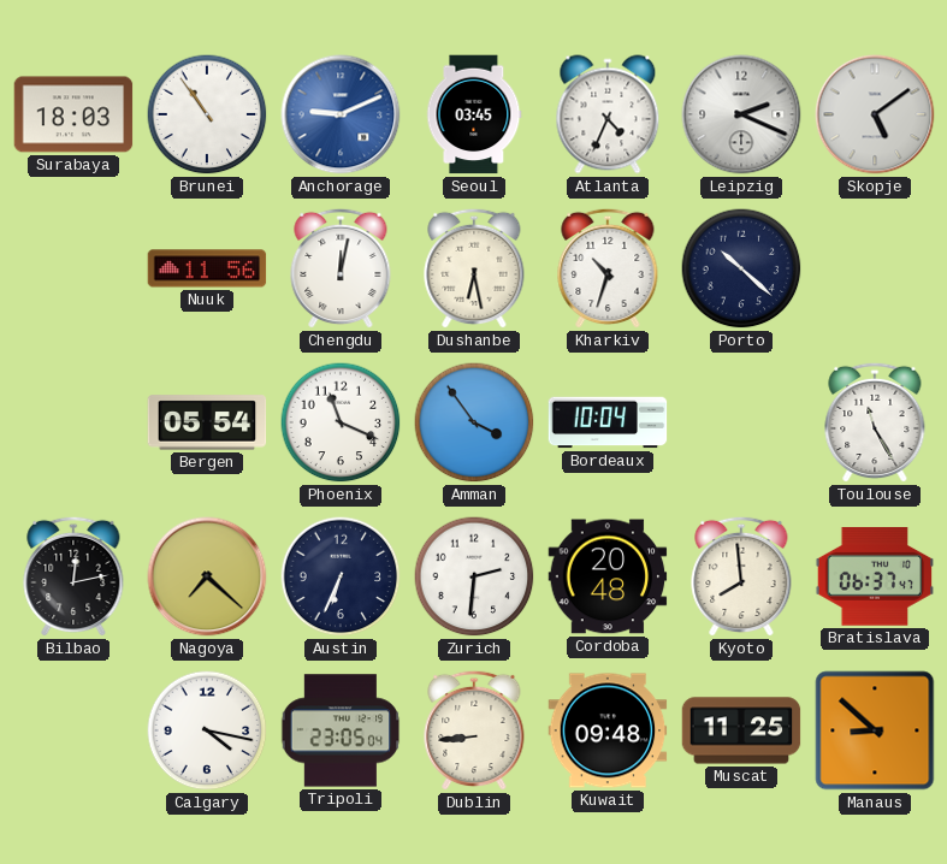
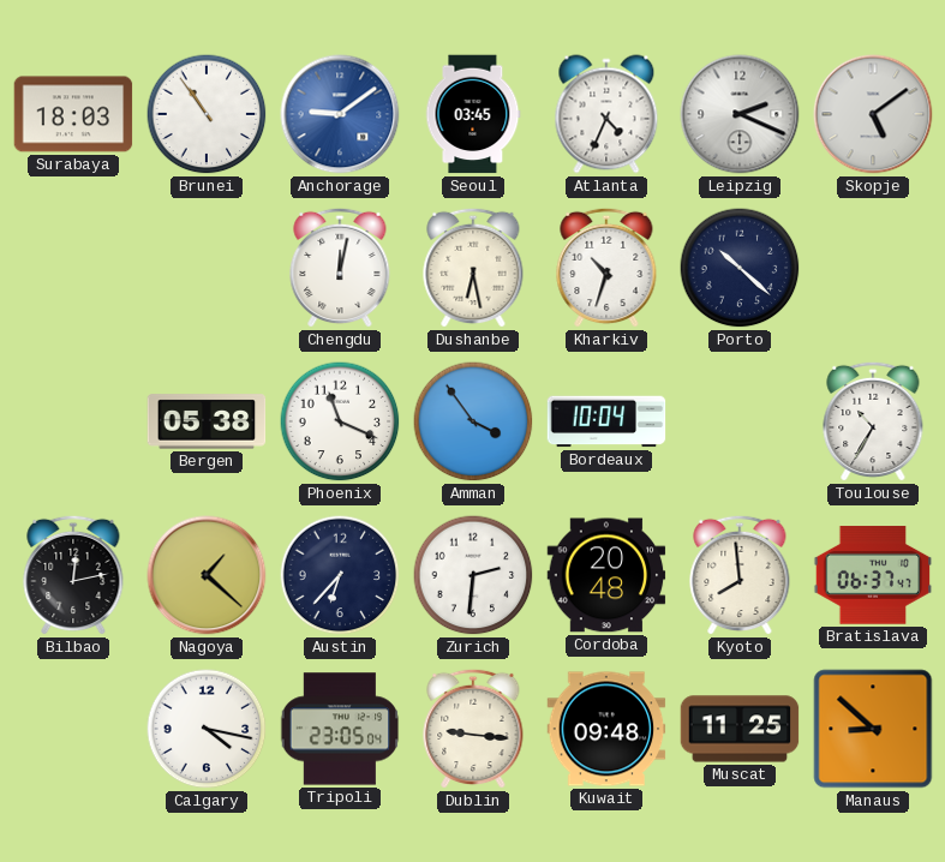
Anchorage: 9:11 -> 9:09
Nuuk: 11:56 -> none
Bergen: 05:54 -> 05:38
Toulouse: 11:25 -> 10:35
Nagoya: 7:22 -> 1:22
Austin: 6:34 -> 6:37
Dublin: 8:44 -> 9:16
